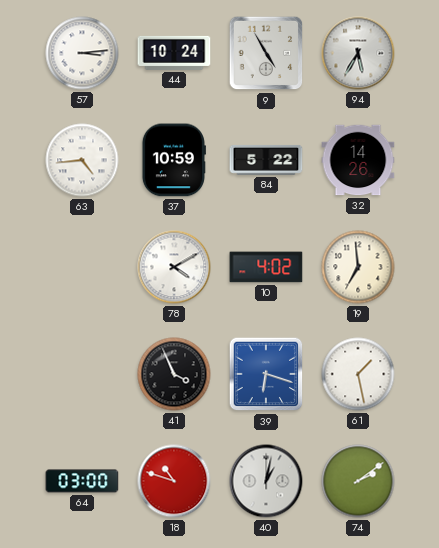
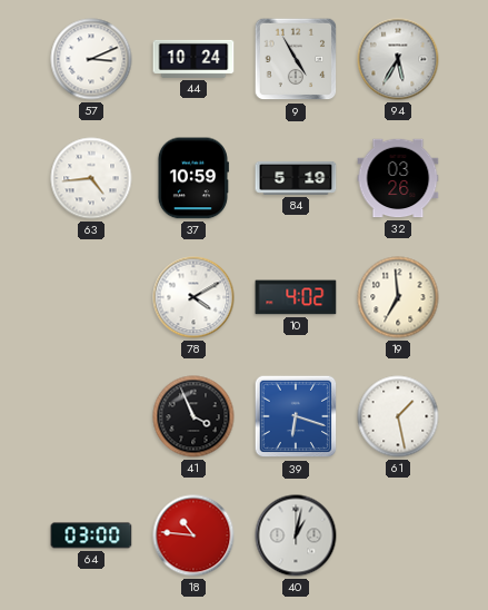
57: 3:14 -> 3:11
84: 5:22 -> 5:19
32: 14:26 -> 03:26
18: 10:48 -> 10:46
74: 2:09 -> none
